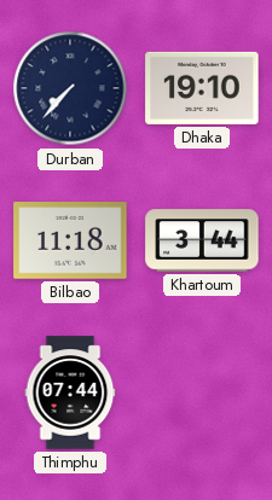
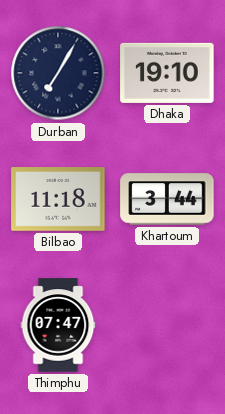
Durban: 7:37 -> 7:05
Thimphu: 07:44 -> 07:47
